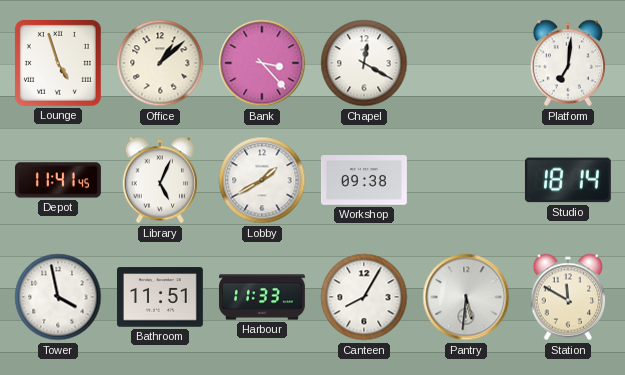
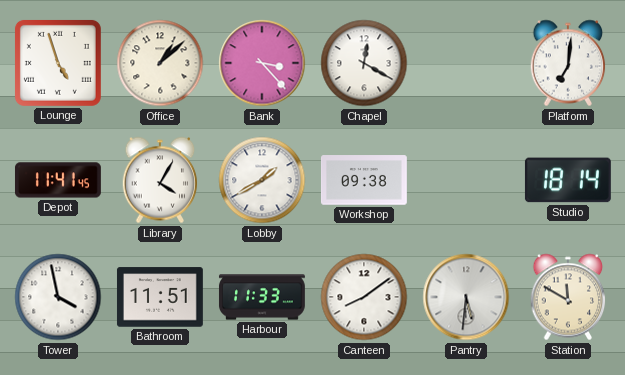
Library: 5:04 -> 4:05
Canteen: 8:05 -> 8:09
